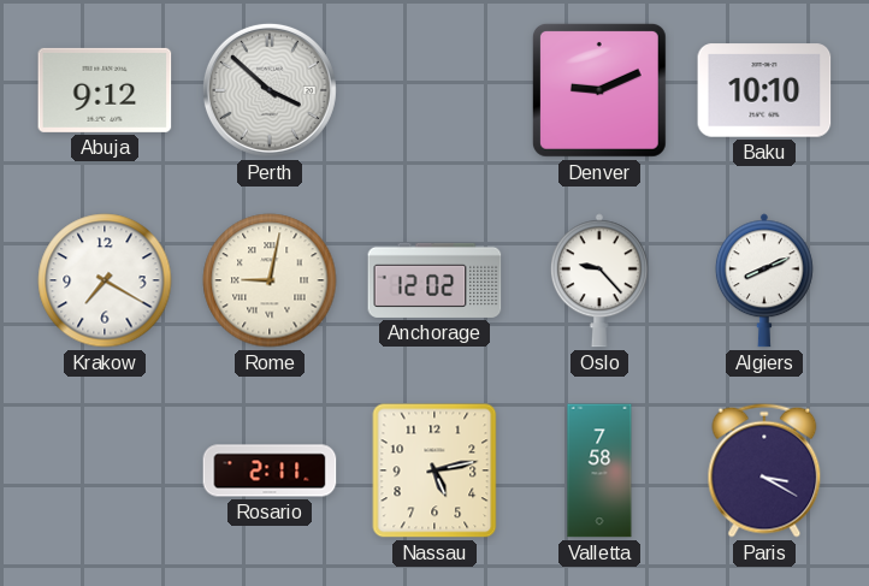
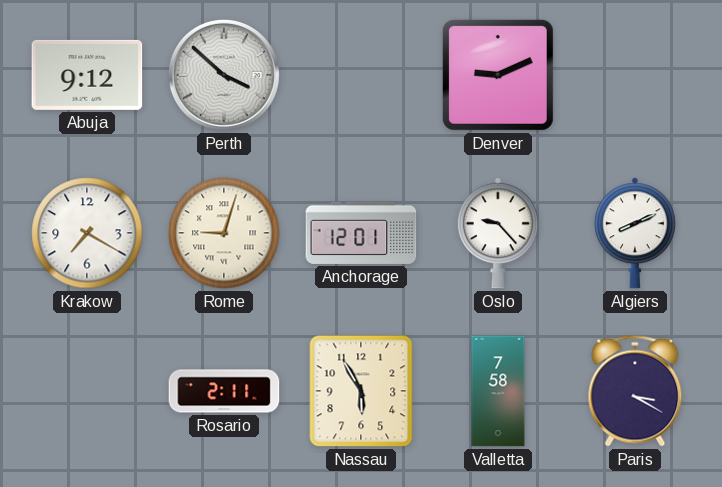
Baku: 10:10 -> none
Rome: 9:02 -> 9:03
Anchorage: 12:02 -> 12:01
Nassau: 5:13 -> 5:55
